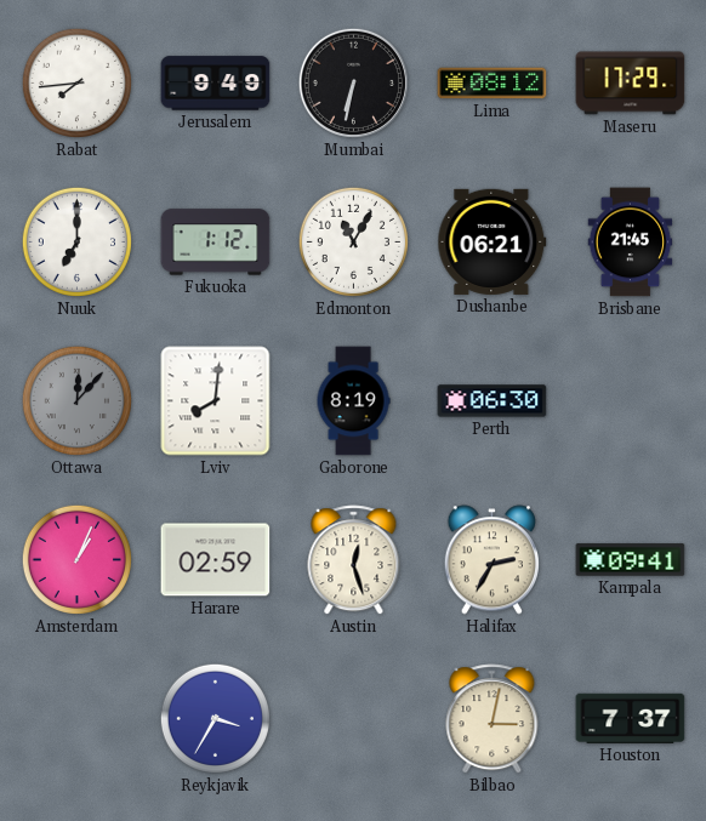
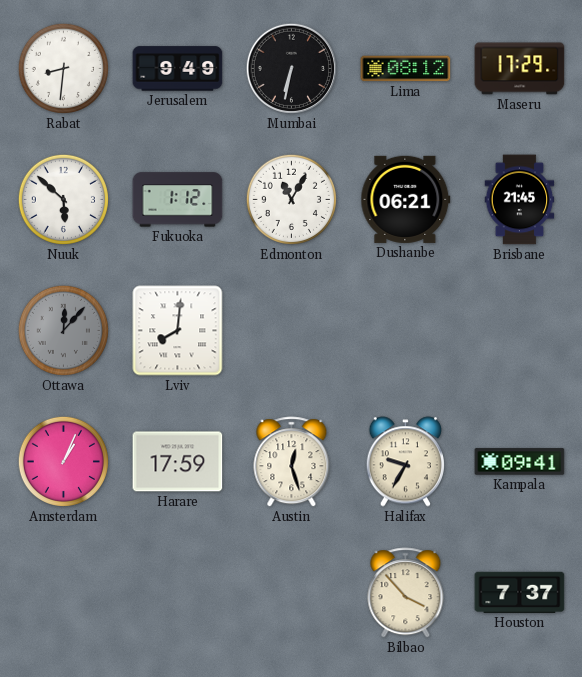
Rabat: 7:44 -> 8:31
Nuuk: 7:00 -> 5:52
Gaborone: 8:19 -> none
Perth: 06:30 -> none
Harare: 02:59 -> 17:59
Halifax: 2:35 -> 9:35
Reykjavik: 3:35 -> none
Bilbao: 3:02 -> 3:53
